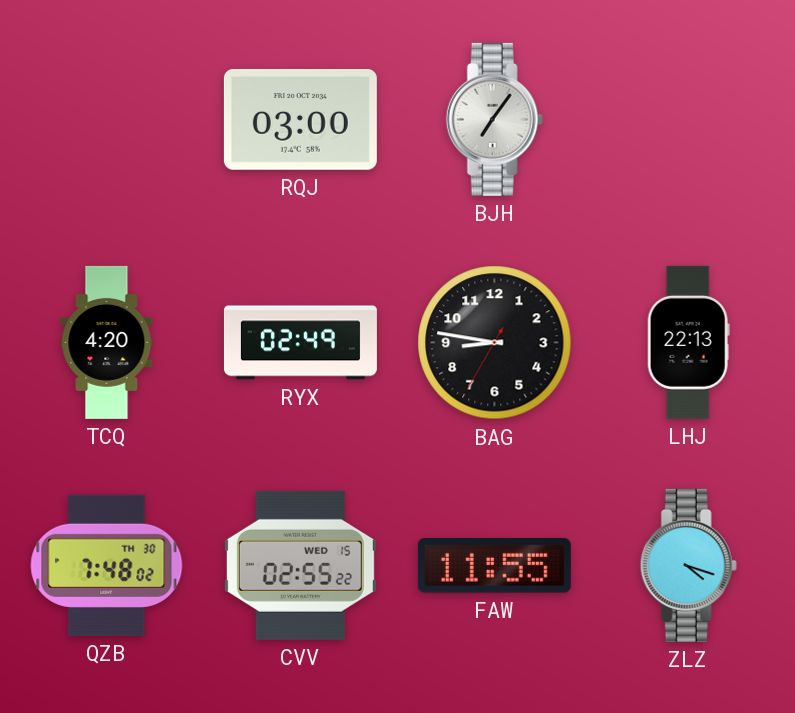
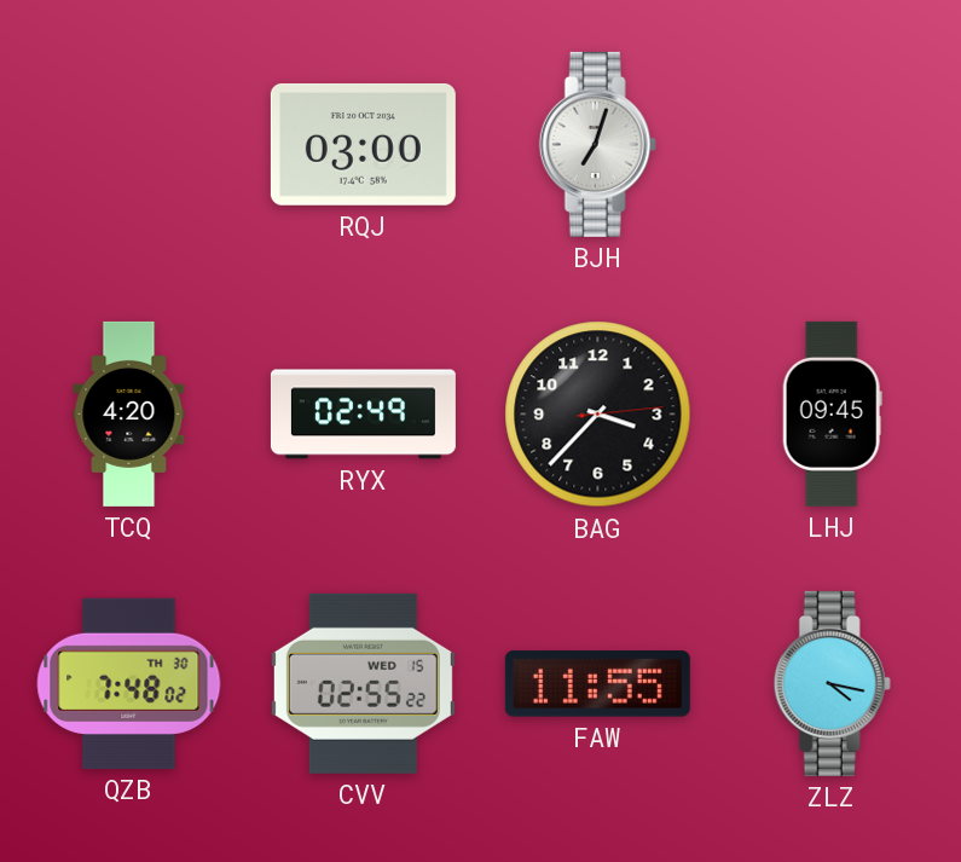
BJH: 7:06 -> 7:03
BAG: 8:46 -> 3:37
LHJ: 22:13 -> 09:45
ZLZ: 4:18 -> 4:17
